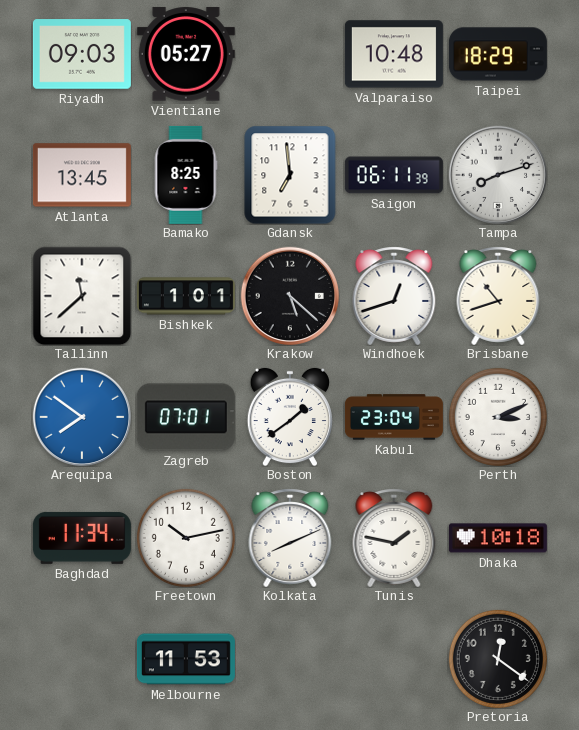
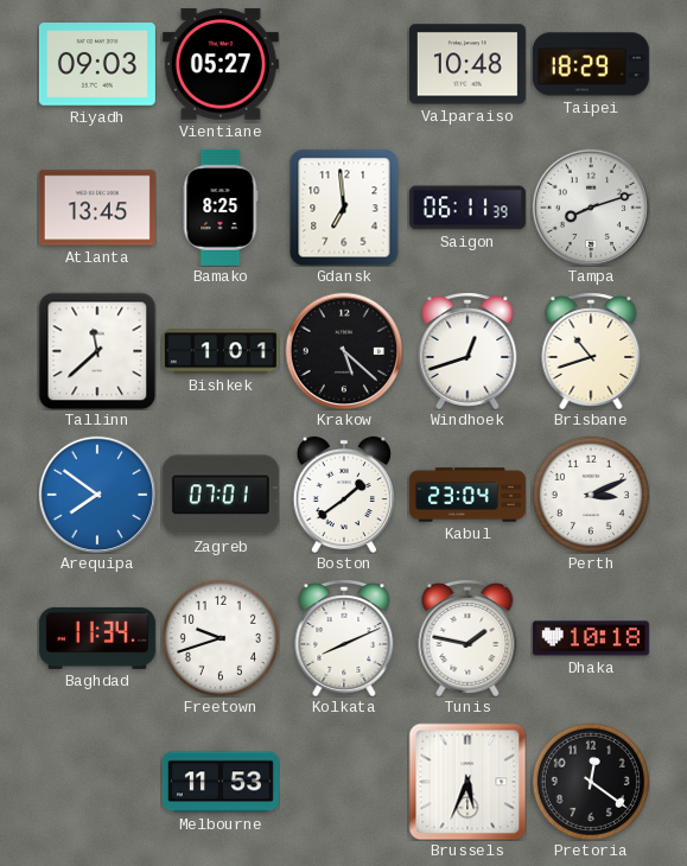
Freetown: 10:13 -> 9:42
Brussels: none -> 5:34
